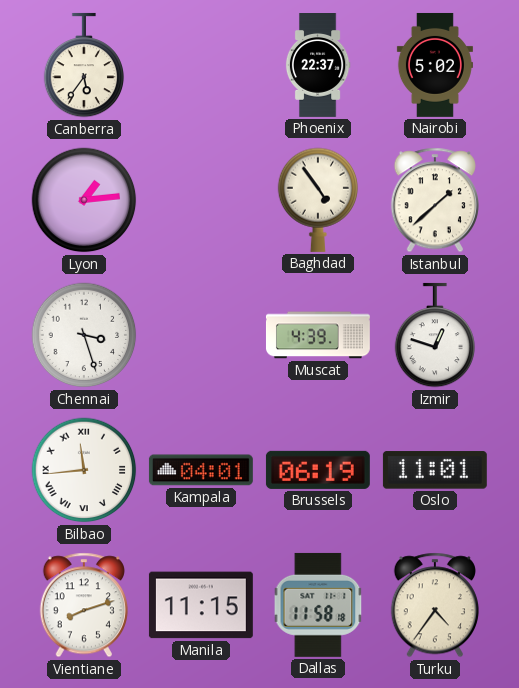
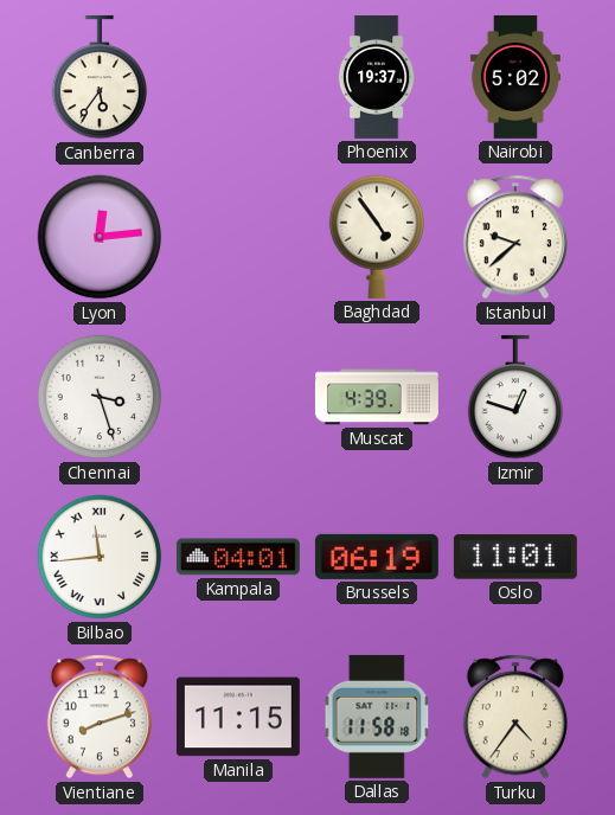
Phoenix: 22:37 -> 19:37
Lyon: 1:14 -> 12:14
Istanbul: 1:38 -> 9:38
